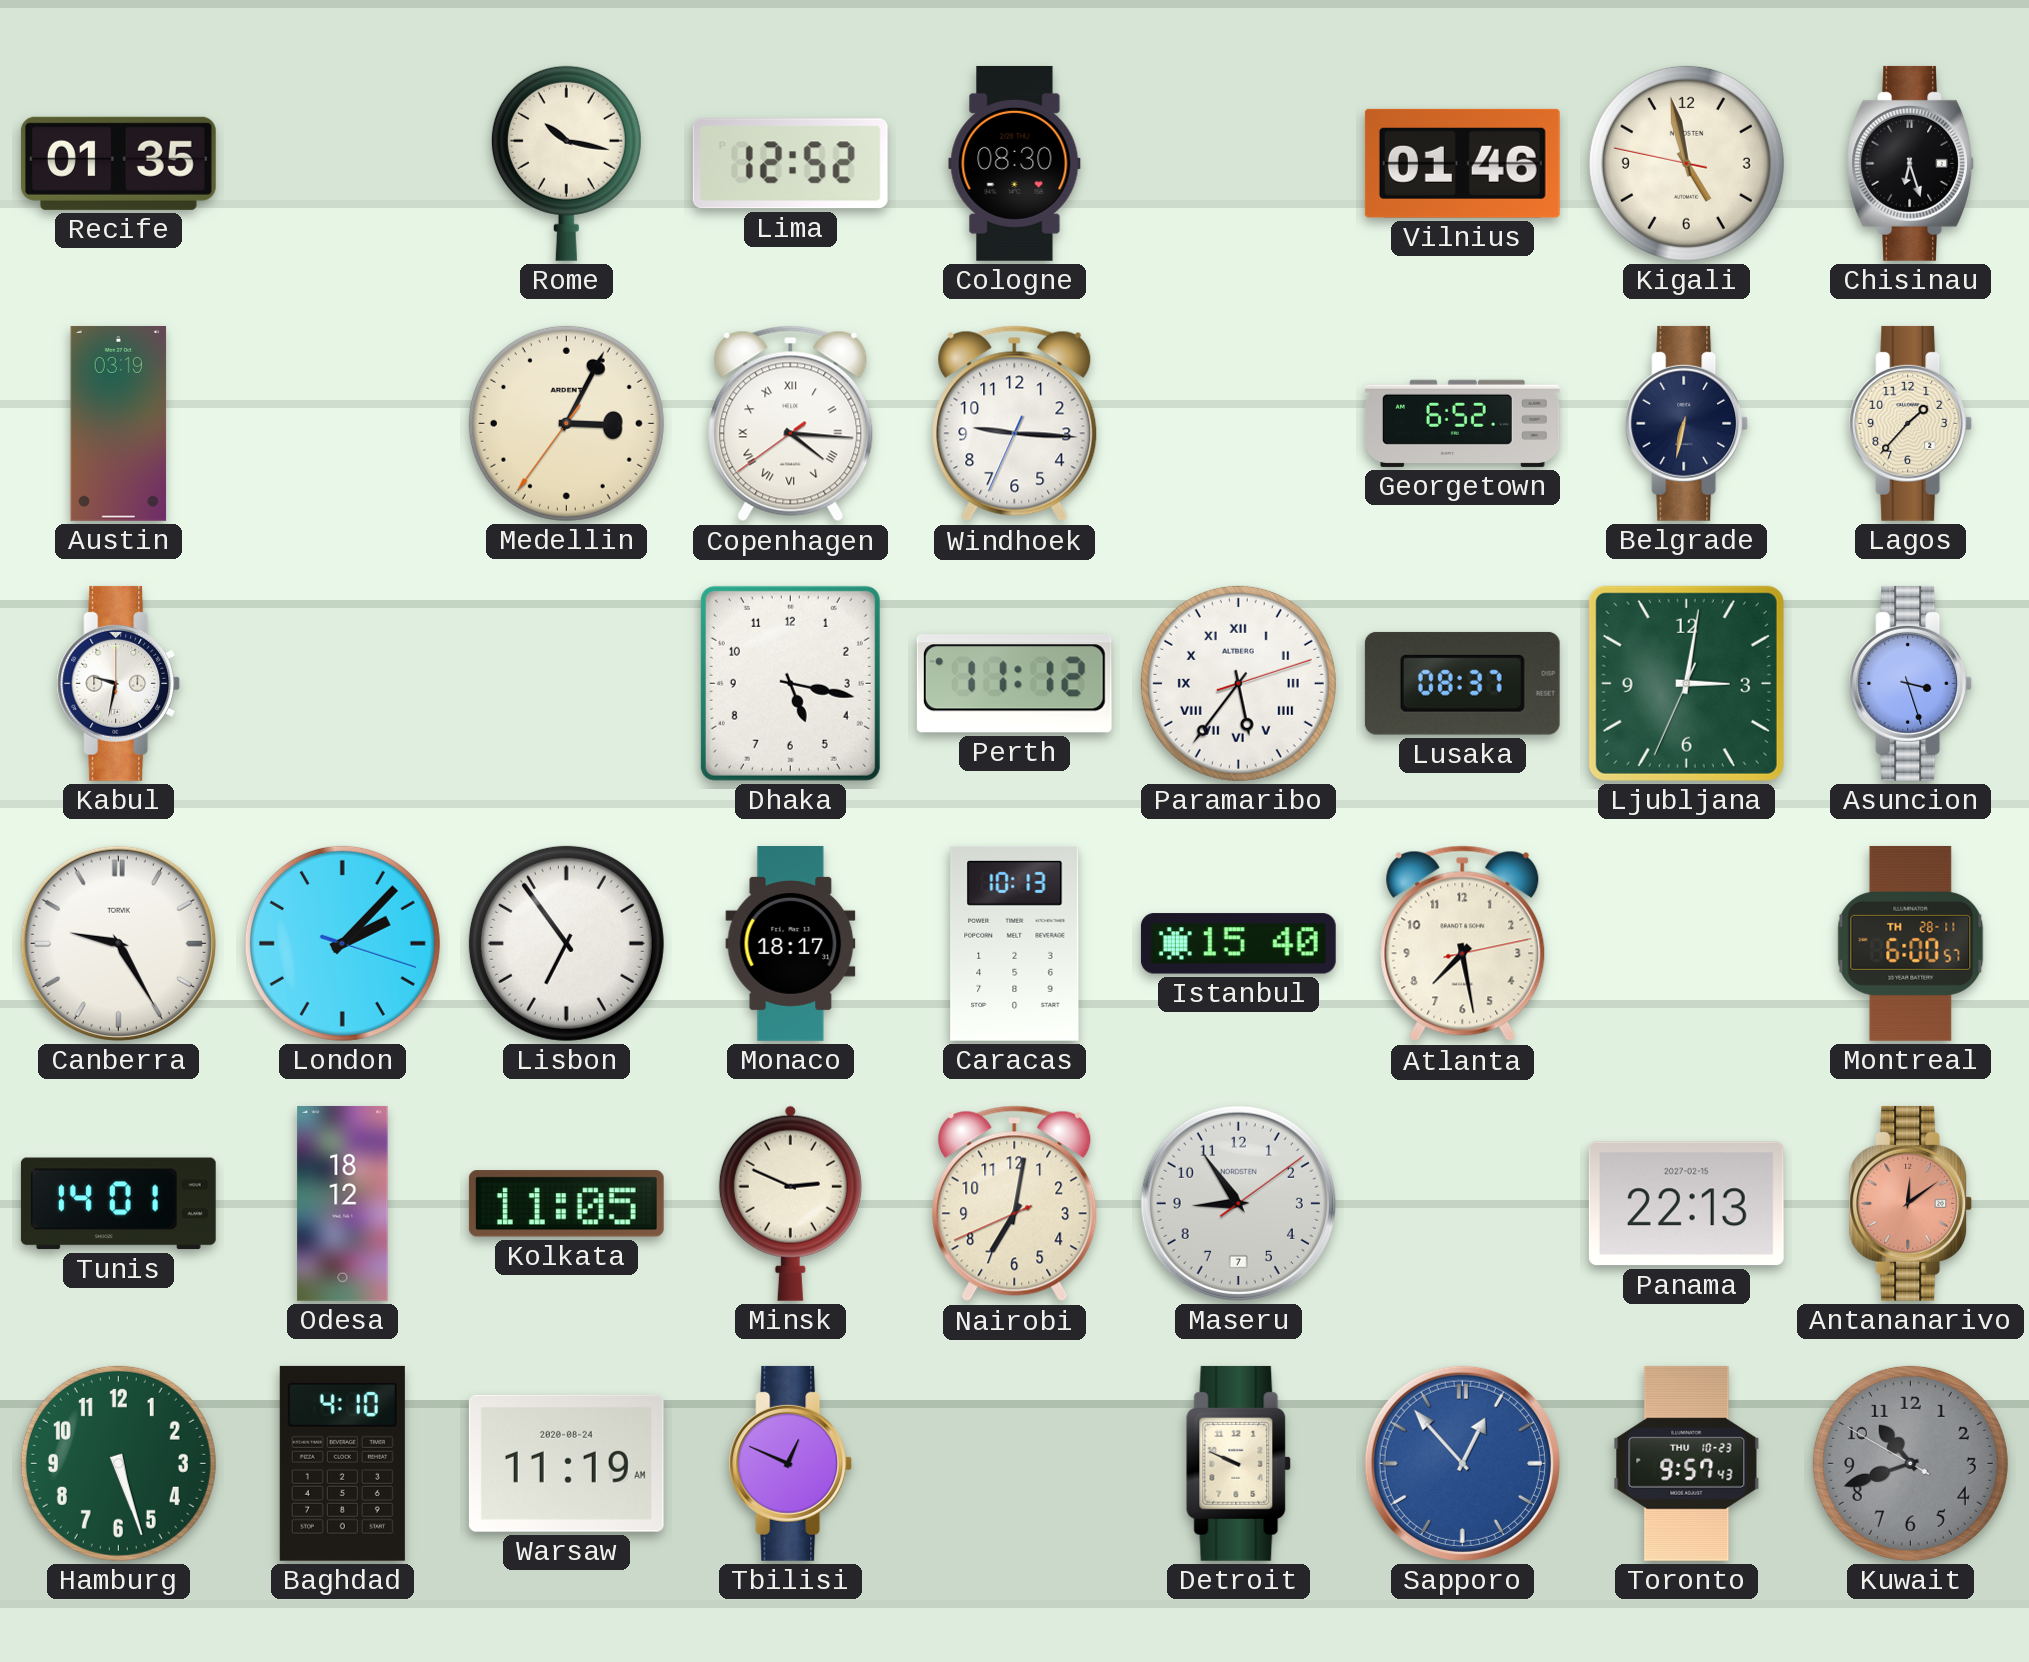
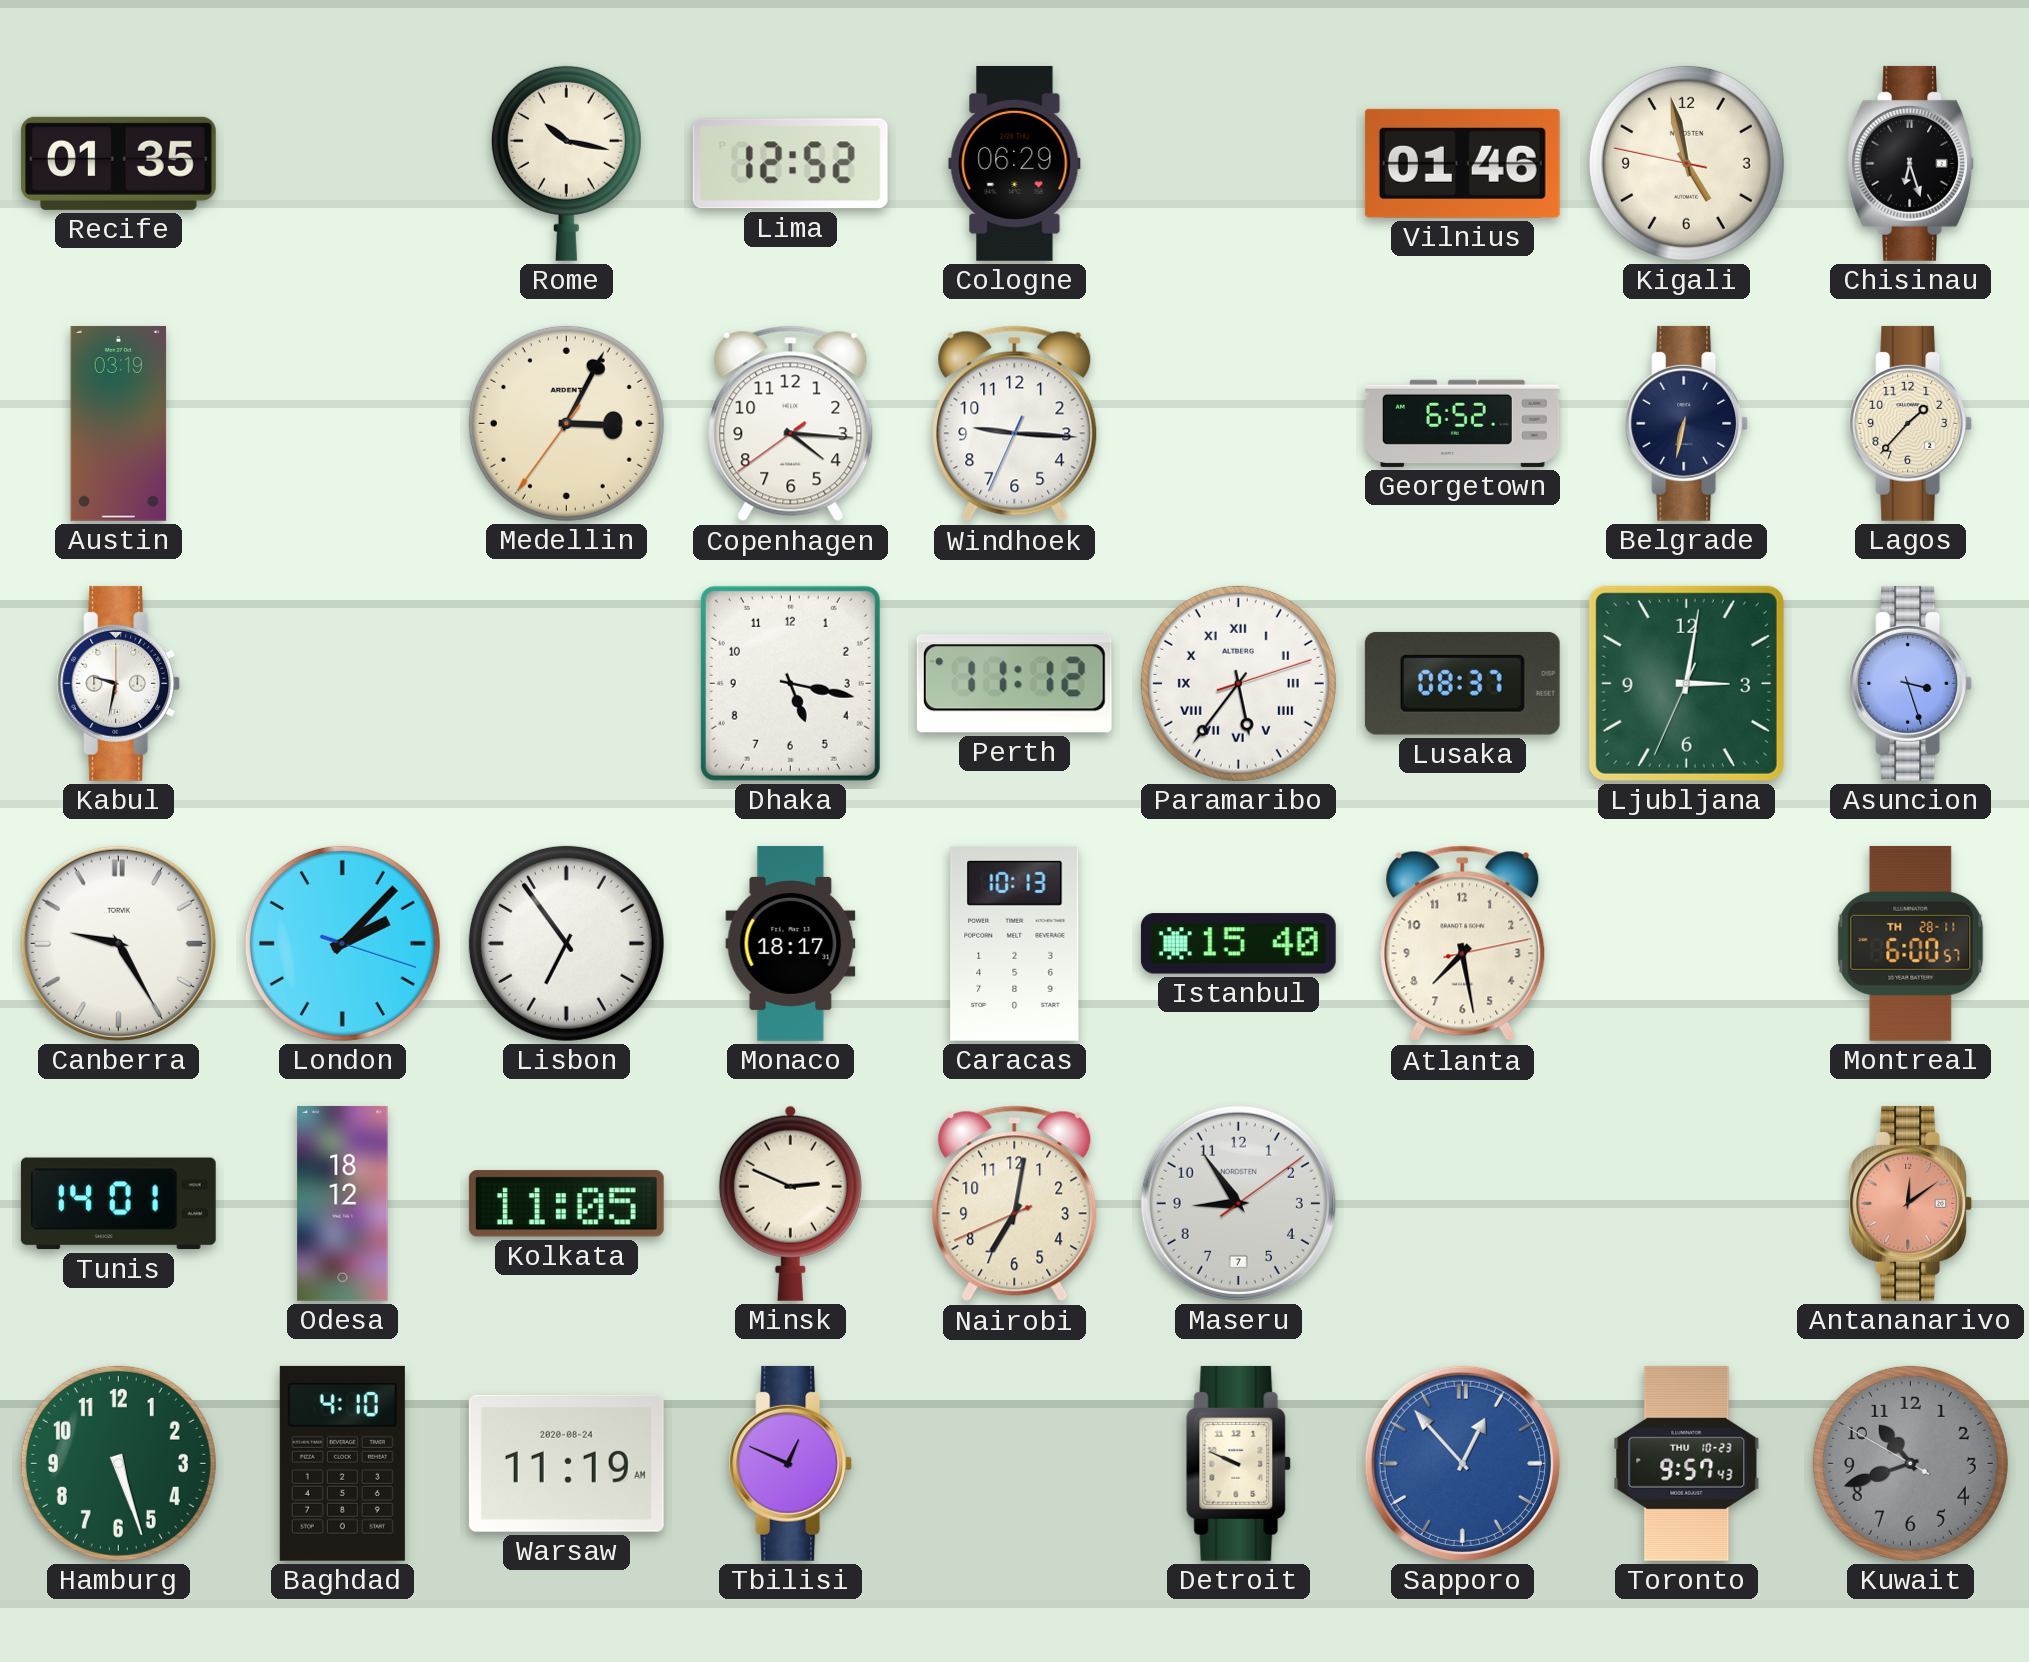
Cologne: 08:30 -> 06:29
Copenhagen numerals: Roman -> Arabic
Panama: 22:13 -> none
